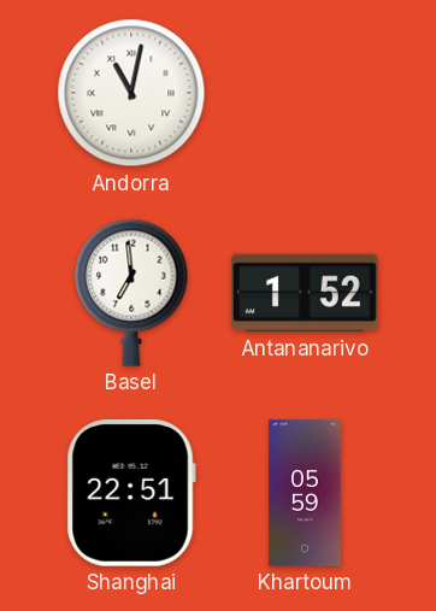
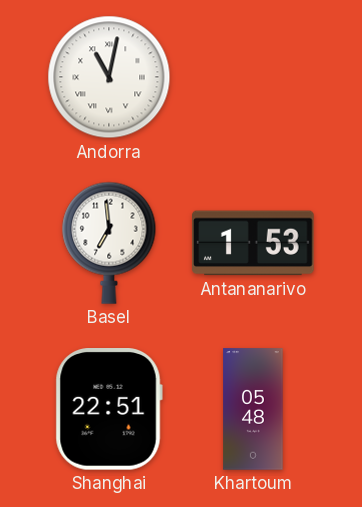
Antananarivo: 1:52 -> 1:53
Khartoum: 05:59 -> 05:48
